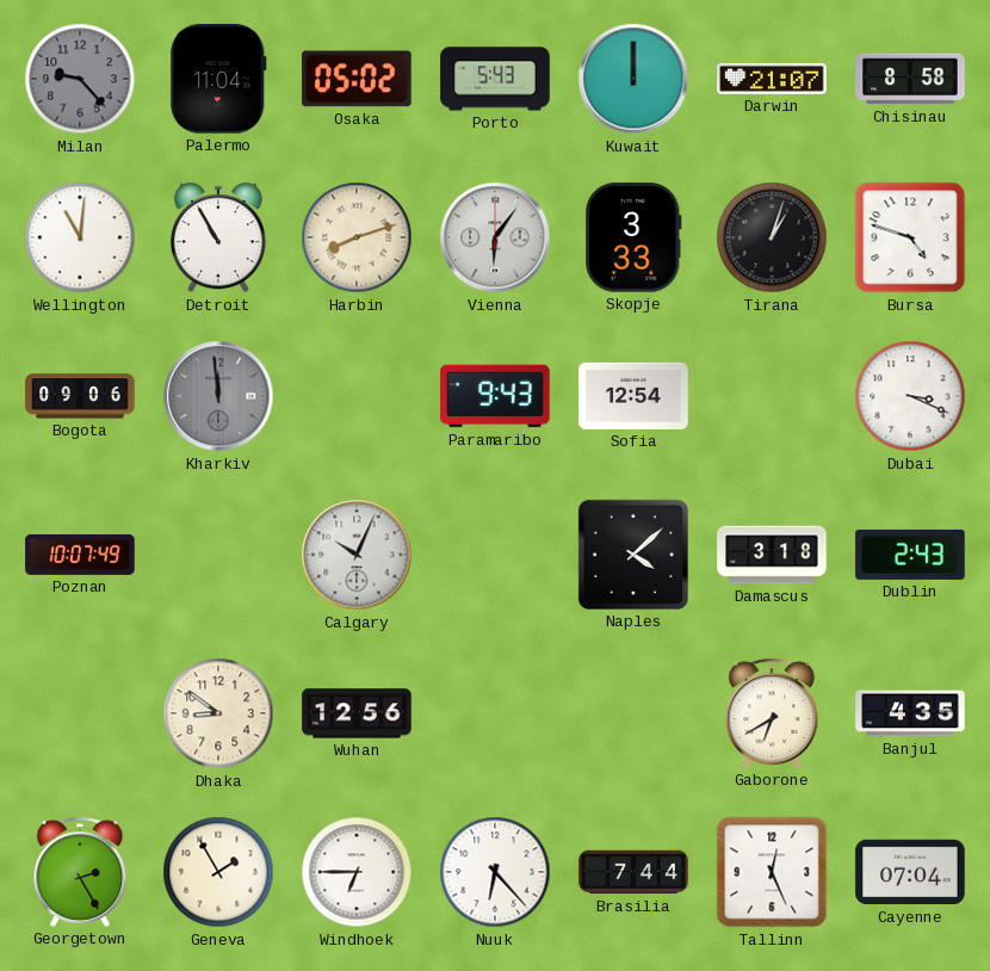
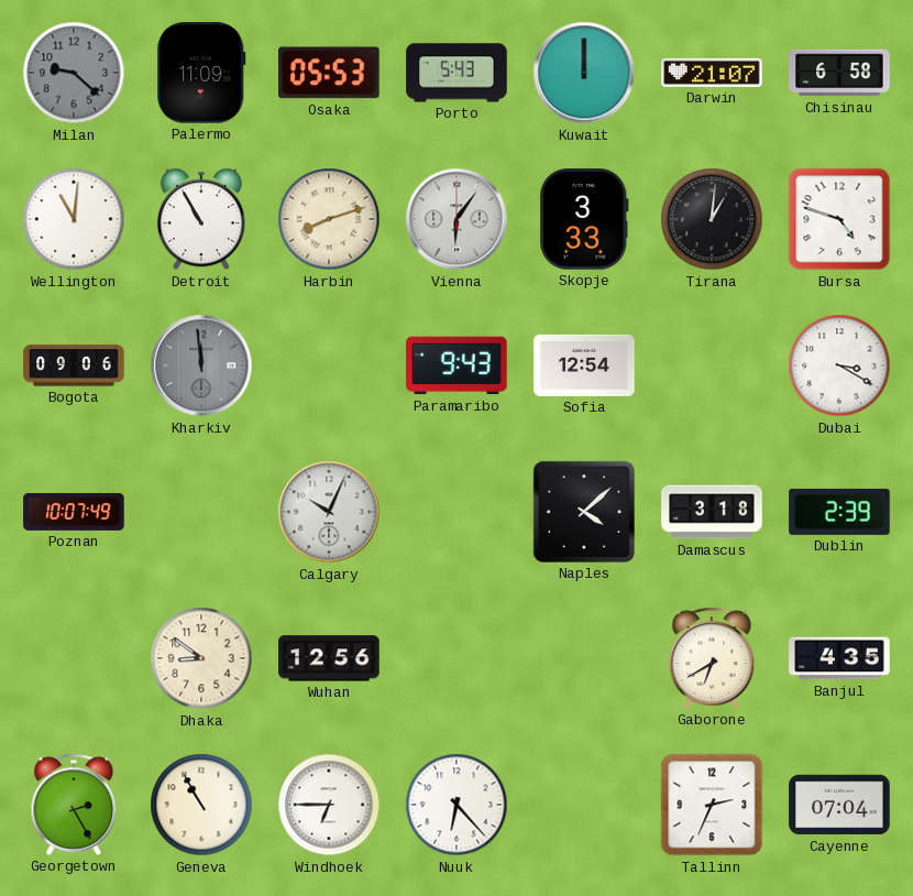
Milan: 9:23 -> 9:22
Palermo: 11:04 -> 11:09
Osaka: 05:02 -> 05:53
Chisinau: 8:58 -> 6:58
Tirana: 1:03 -> 1:01
Dubai: 3:19 -> 3:20
Dublin: 2:43 -> 2:39
Geneva: 1:55 -> 10:55
Brasilia: 7:44 -> none
Tallinn: 12:26 -> 2:34
